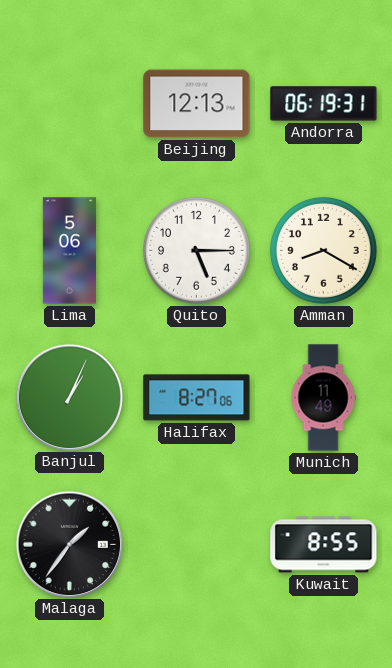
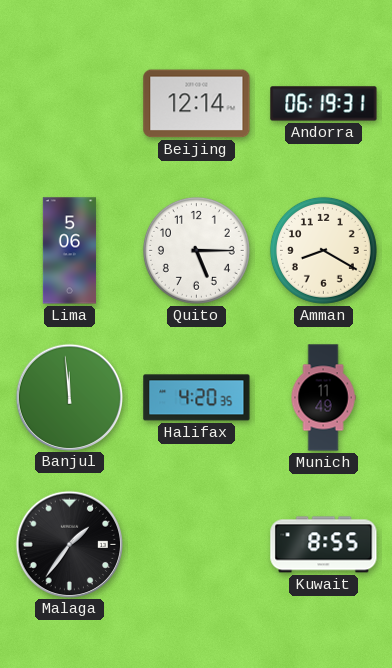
Beijing: 12:13 -> 12:14
Banjul: 1:04 -> 11:59
Halifax: 8:27 -> 4:20
